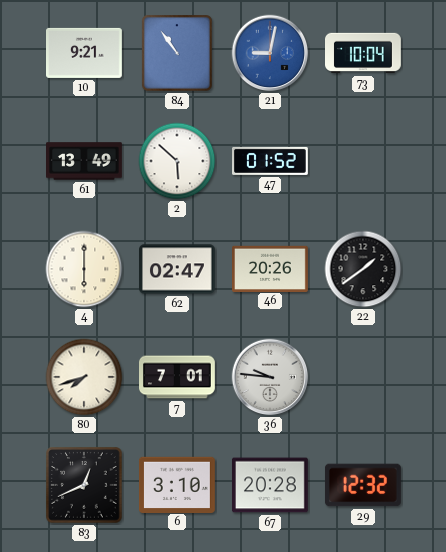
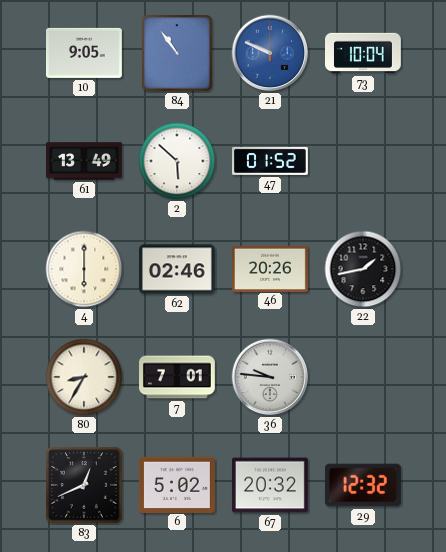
10: 9:21 -> 9:05
21: 9:02 -> 9:49
62: 02:47 -> 02:46
22: 1:39 -> 1:43
80: 7:42 -> 8:35
6: 3:10 -> 5:02
67: 20:28 -> 20:32
